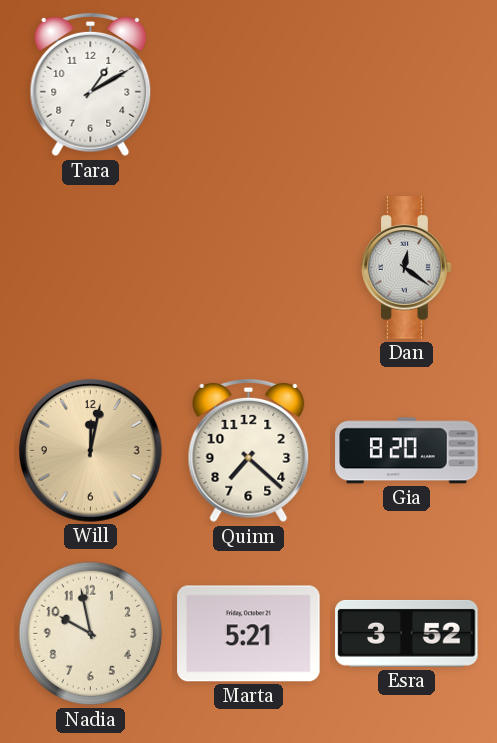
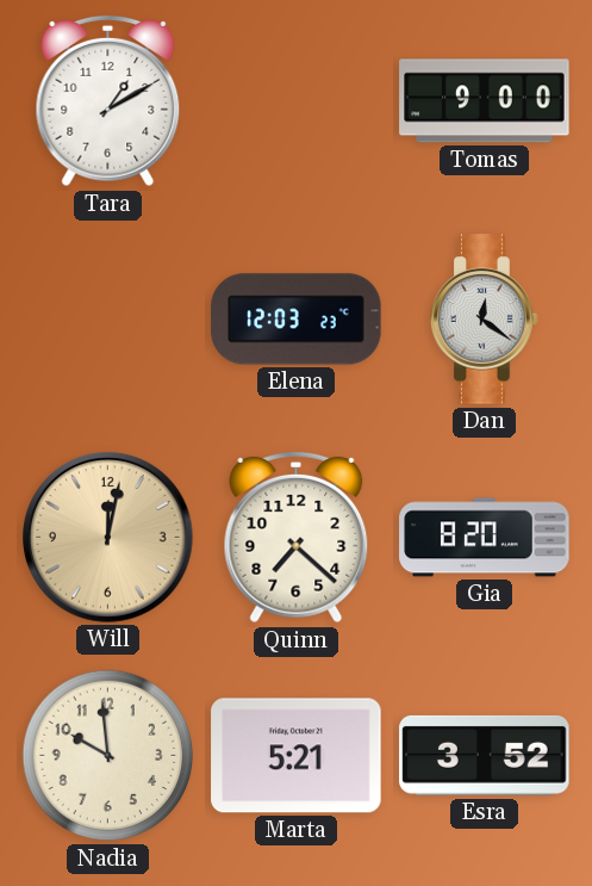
Tomas: none -> 9:00
Elena: none -> 12:03
Nadia: 9:58 -> 9:59
